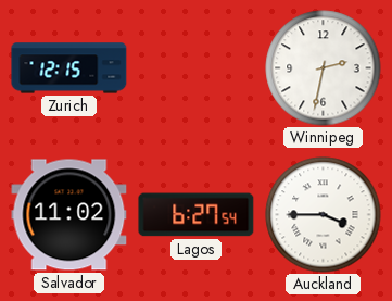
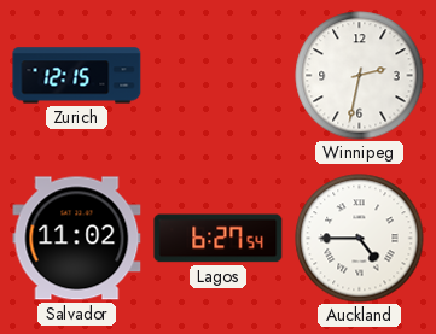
Auckland: 3:45 -> 4:45
